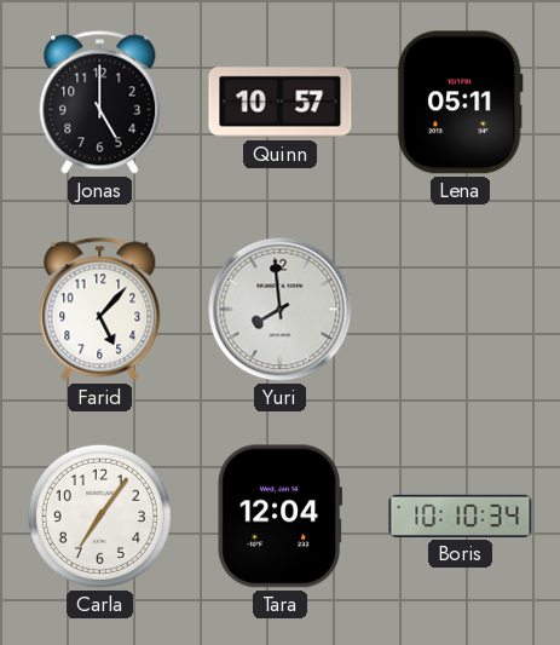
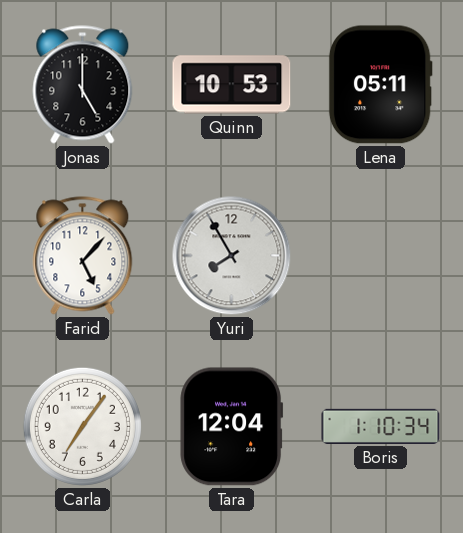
Quinn: 10:57 -> 10:53
Yuri: 7:59 -> 7:55
Boris: 10:10 -> 1:10
